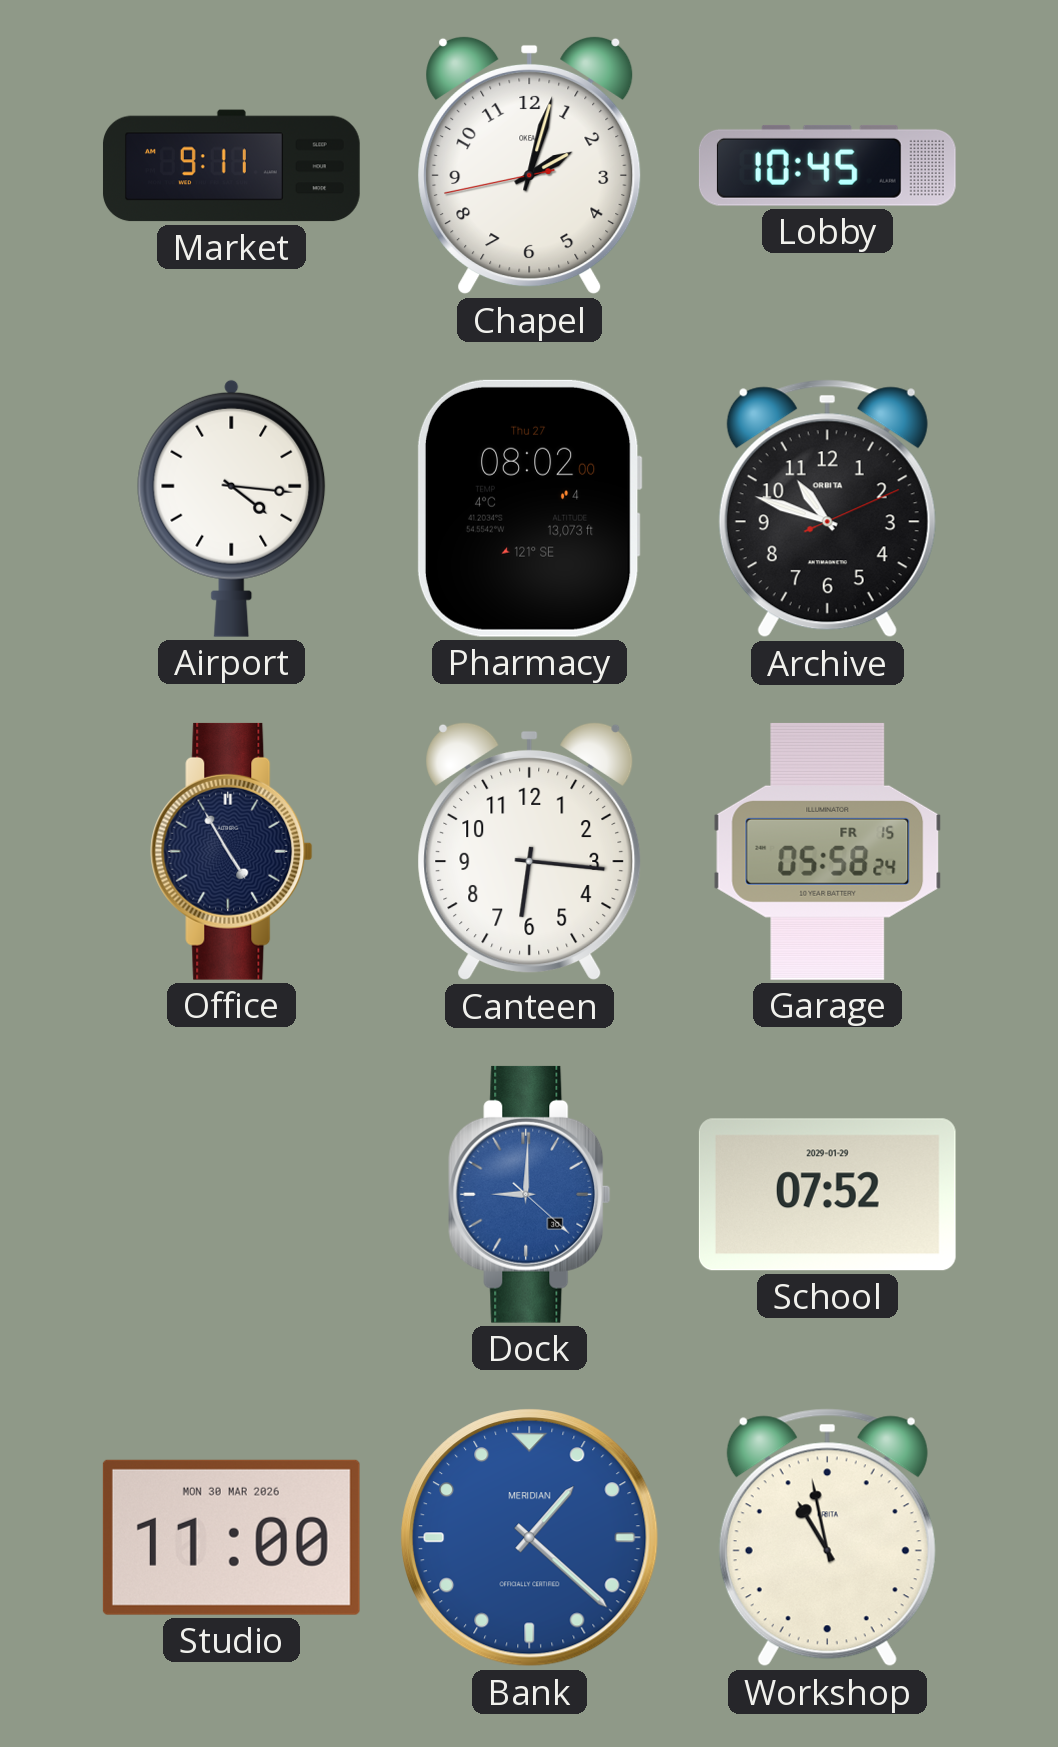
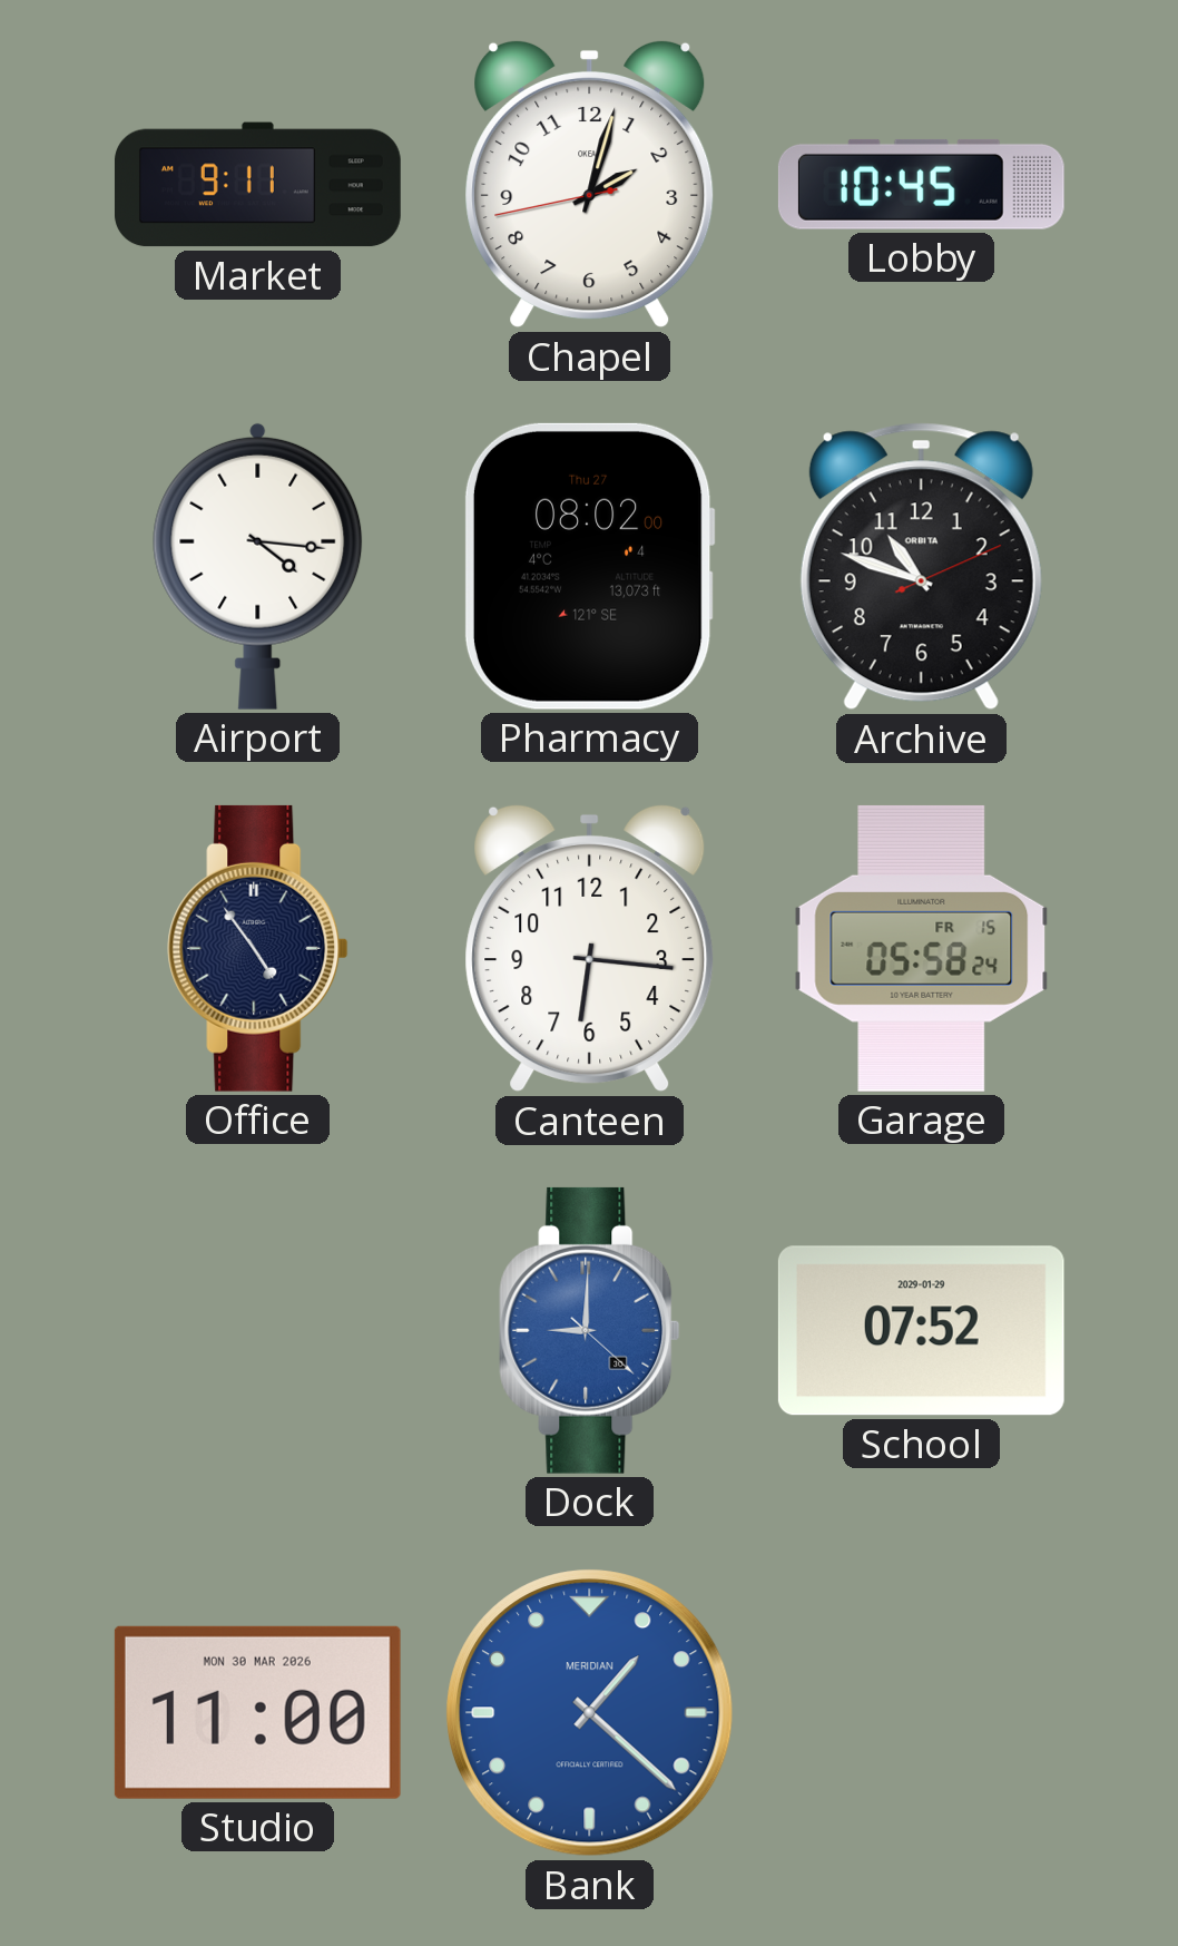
Office: 4:55 -> 4:54
Workshop: 10:58 -> none
